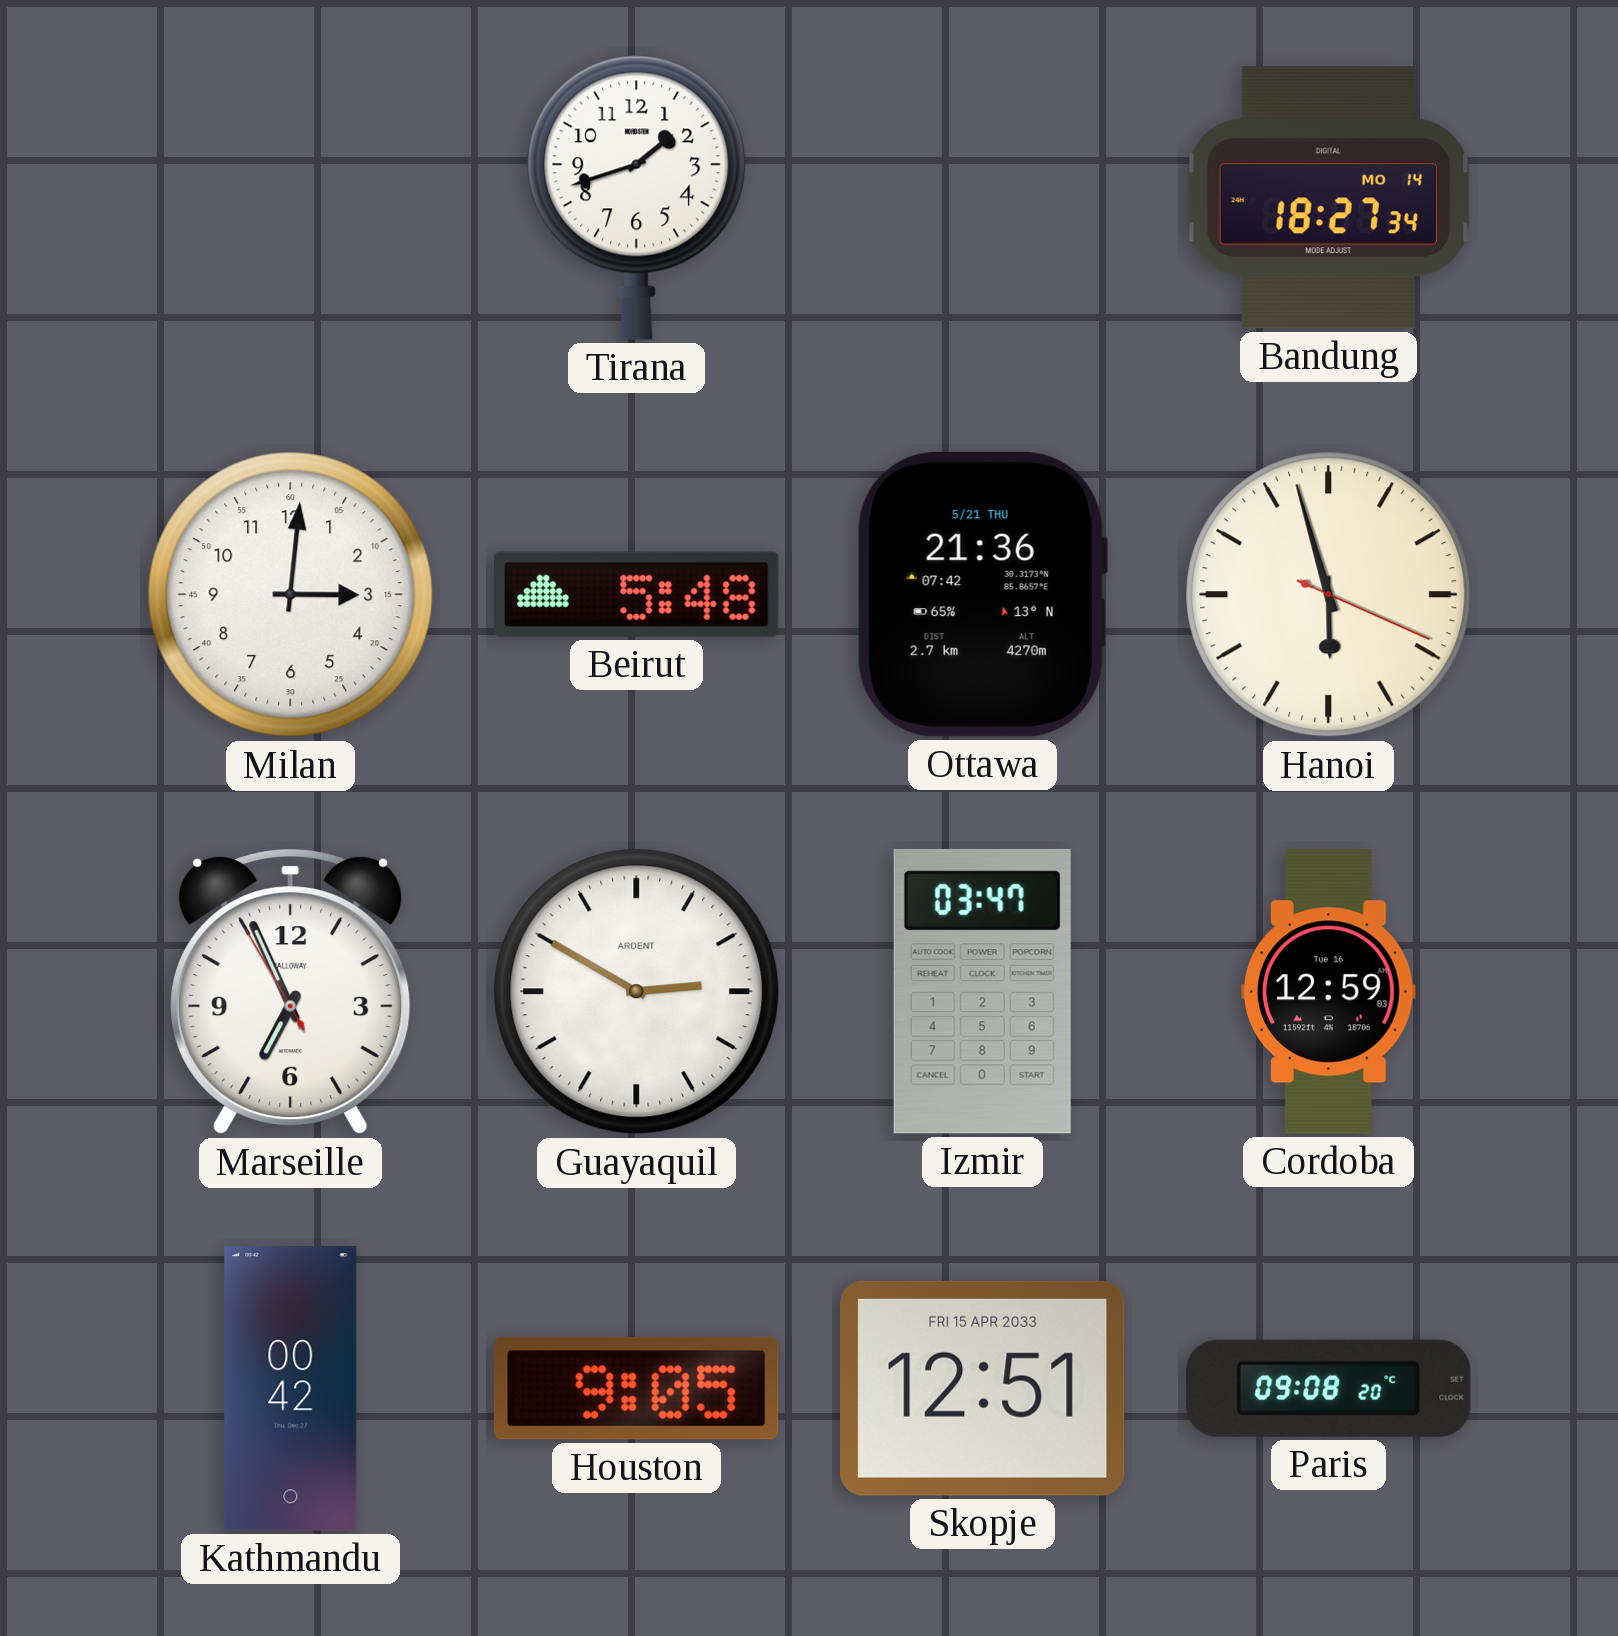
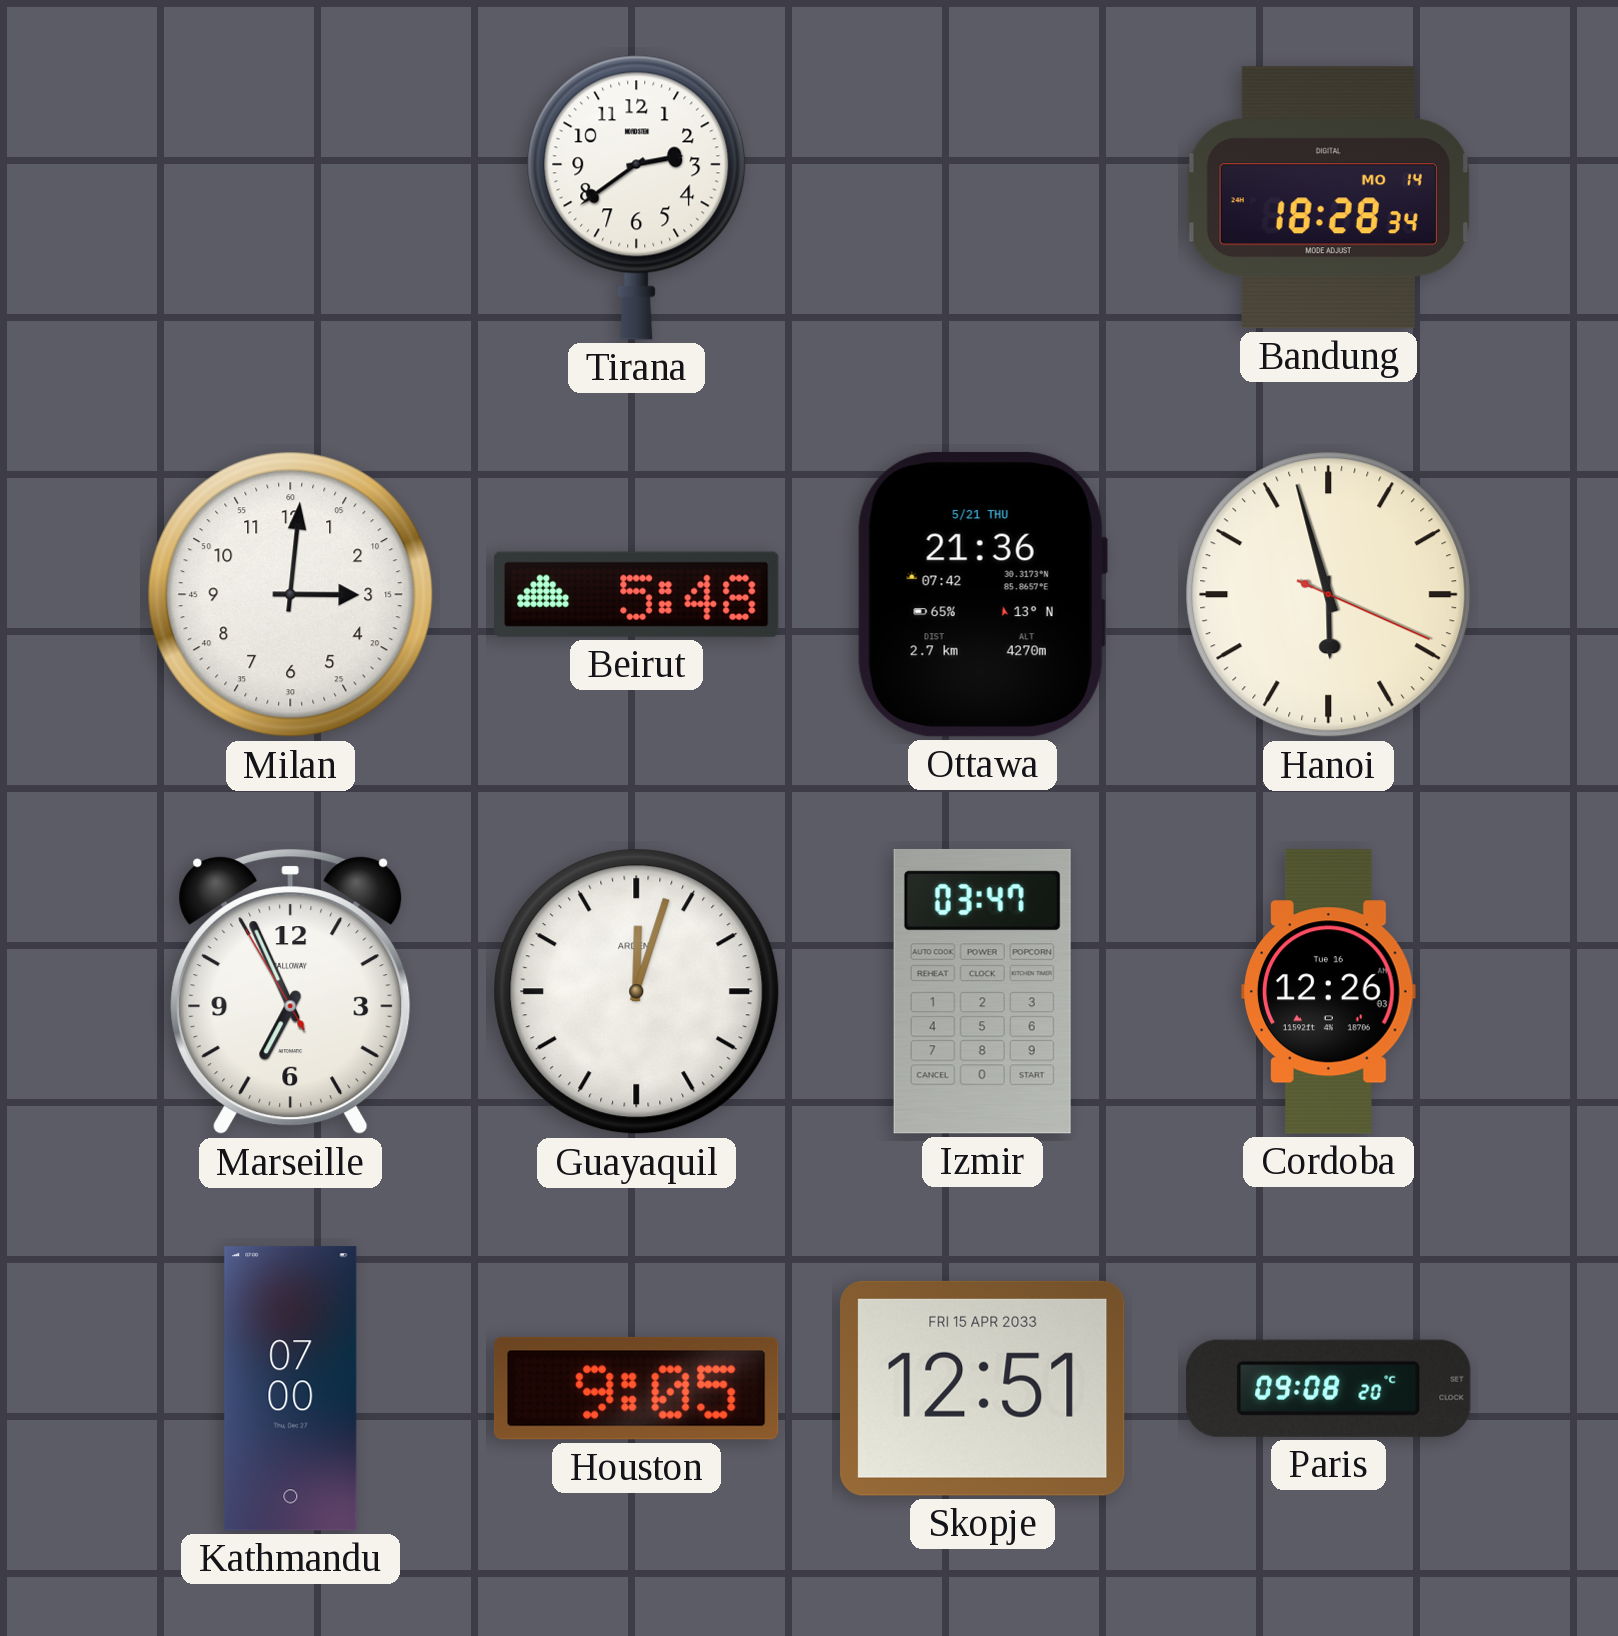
Tirana: 1:42 -> 2:39
Bandung: 18:27 -> 18:28
Guayaquil: 2:50 -> 12:03
Cordoba: 12:59 -> 12:26
Kathmandu: 00:42 -> 07:00
